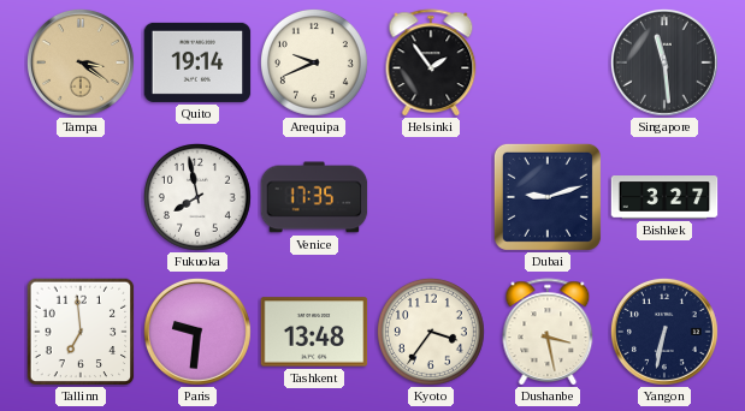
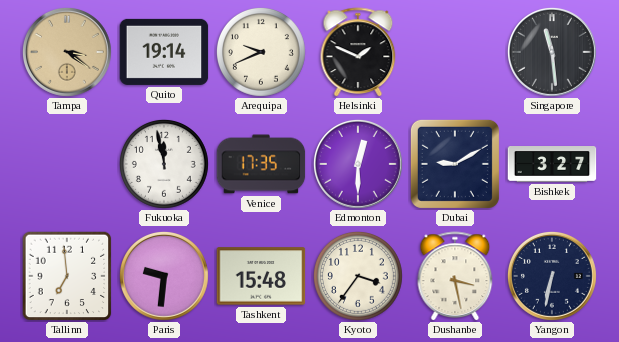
Helsinki: 1:54 -> 1:49
Fukuoka: 7:58 -> 11:58
Edmonton: none -> 12:30
Dubai: 9:12 -> 9:10
Tashkent: 13:48 -> 15:48
